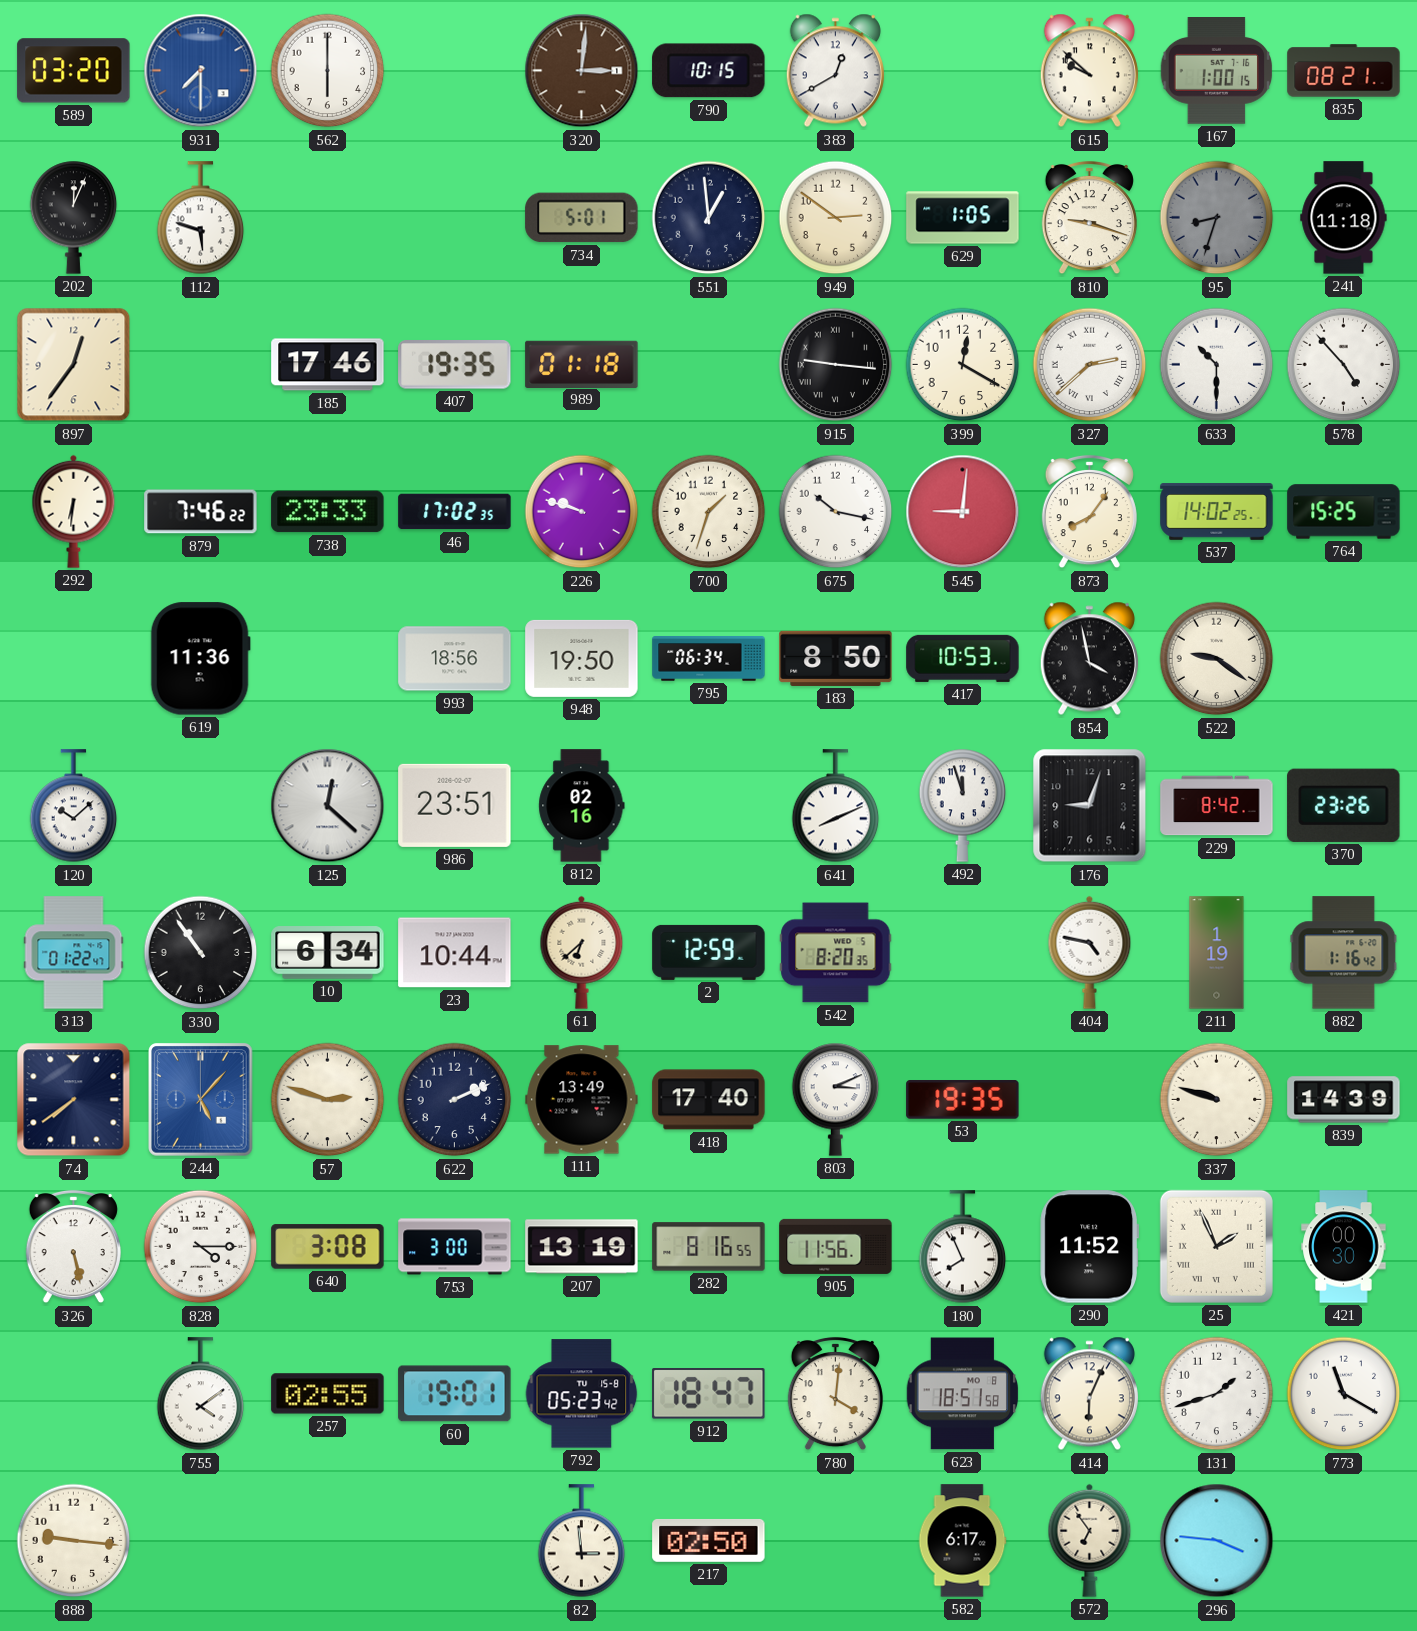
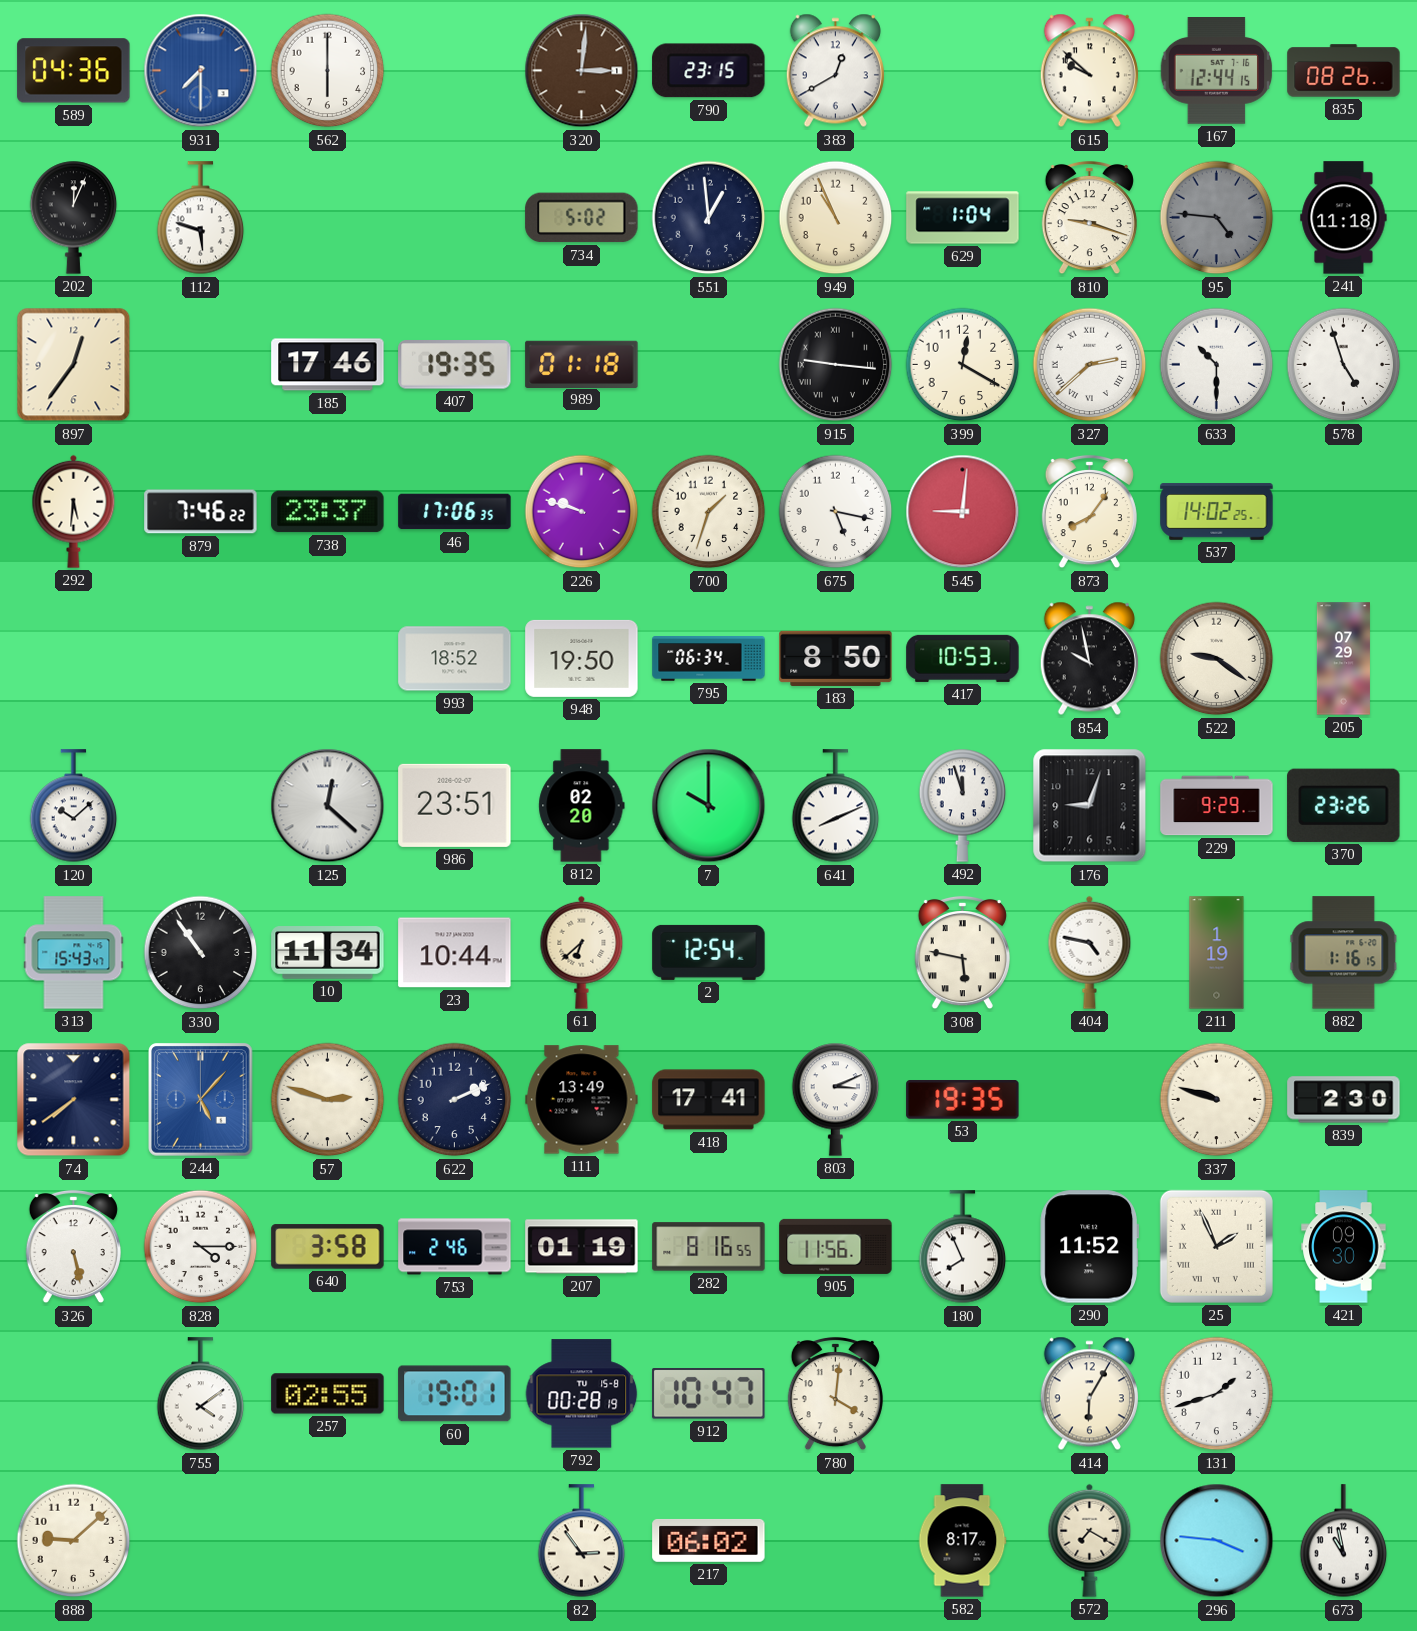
589: 03:20 -> 04:36
790: 10:15 -> 23:15
167: 1:00 -> 12:44
835: 08:21 -> 08:26
734: 5:01 -> 5:02
949: 2:51 -> 10:56
629: 1:05 -> 1:04
95: 8:33 -> 4:46
578: 4:53 -> 4:57
292: 6:31 -> 5:31
738: 23:33 -> 23:37
46: 17:02 -> 17:06
675: 10:17 -> 5:17
764: 15:25 -> none
619: 11:36 -> none
993: 18:56 -> 18:52
854: 3:58 -> 9:58
205: none -> 07:29
812: 02:16 -> 02:20
7: none -> 10:00
229: 8:42 -> 9:29
313: 01:22 -> 15:43
10: 6:34 -> 11:34
2: 12:59 -> 12:54
542: 8:20 -> none
308: none -> 5:47
882: 1:16:42 -> 1:16:15
418: 17:40 -> 17:41
839: 14:39 -> 2:30
640: 3:08 -> 3:58
753: 3:00 -> 2:46
207: 13:19 -> 01:19
421: 00:30 -> 09:30
792: 05:23 -> 00:28
912: 18:47 -> 10:47
623: 18:51 -> none
414: 6:04 -> 6:05
773: 11:20 -> none
888: 9:16 -> 9:08
82: 2:59 -> 2:54
217: 02:50 -> 06:02
582: 6:17 -> 8:17
572: 6:54 -> 7:20
673: none -> 10:58
